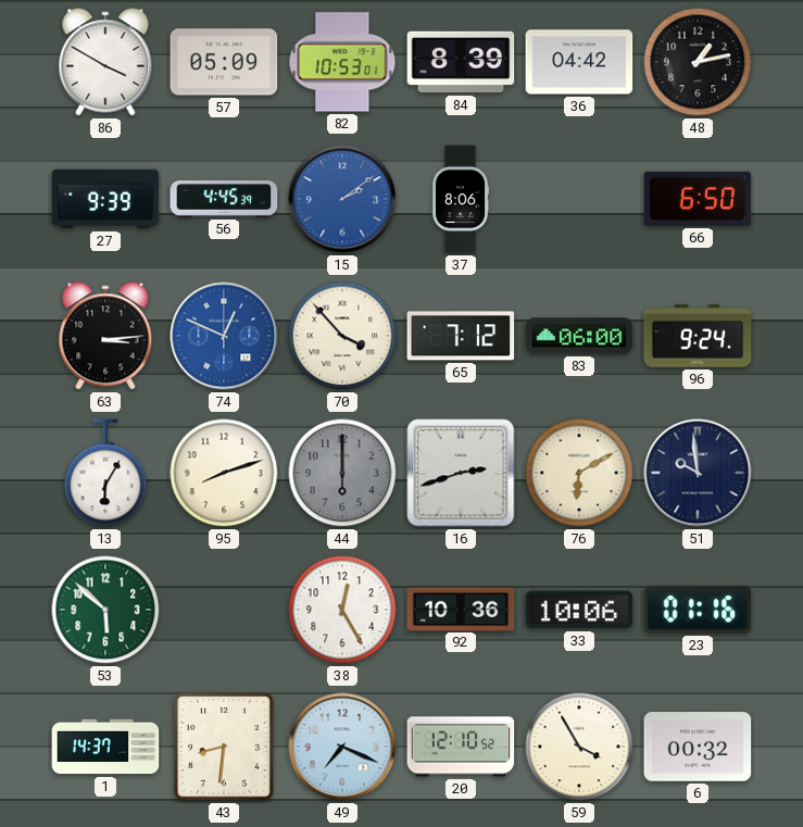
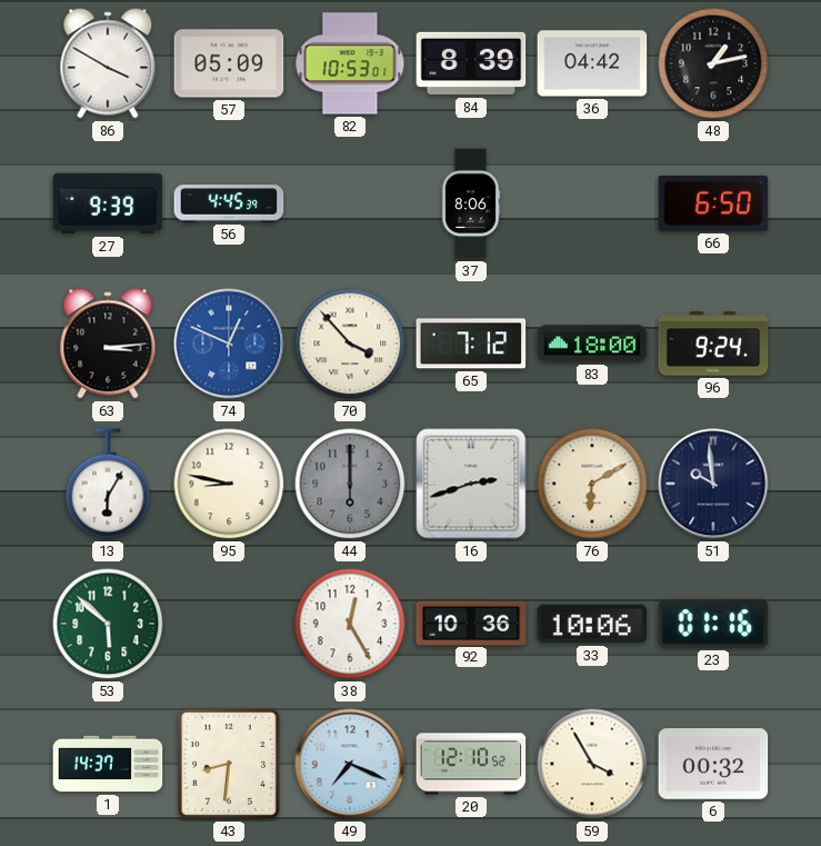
15: 2:09 -> none
83: 06:00 -> 18:00
95: 8:12 -> 8:47
